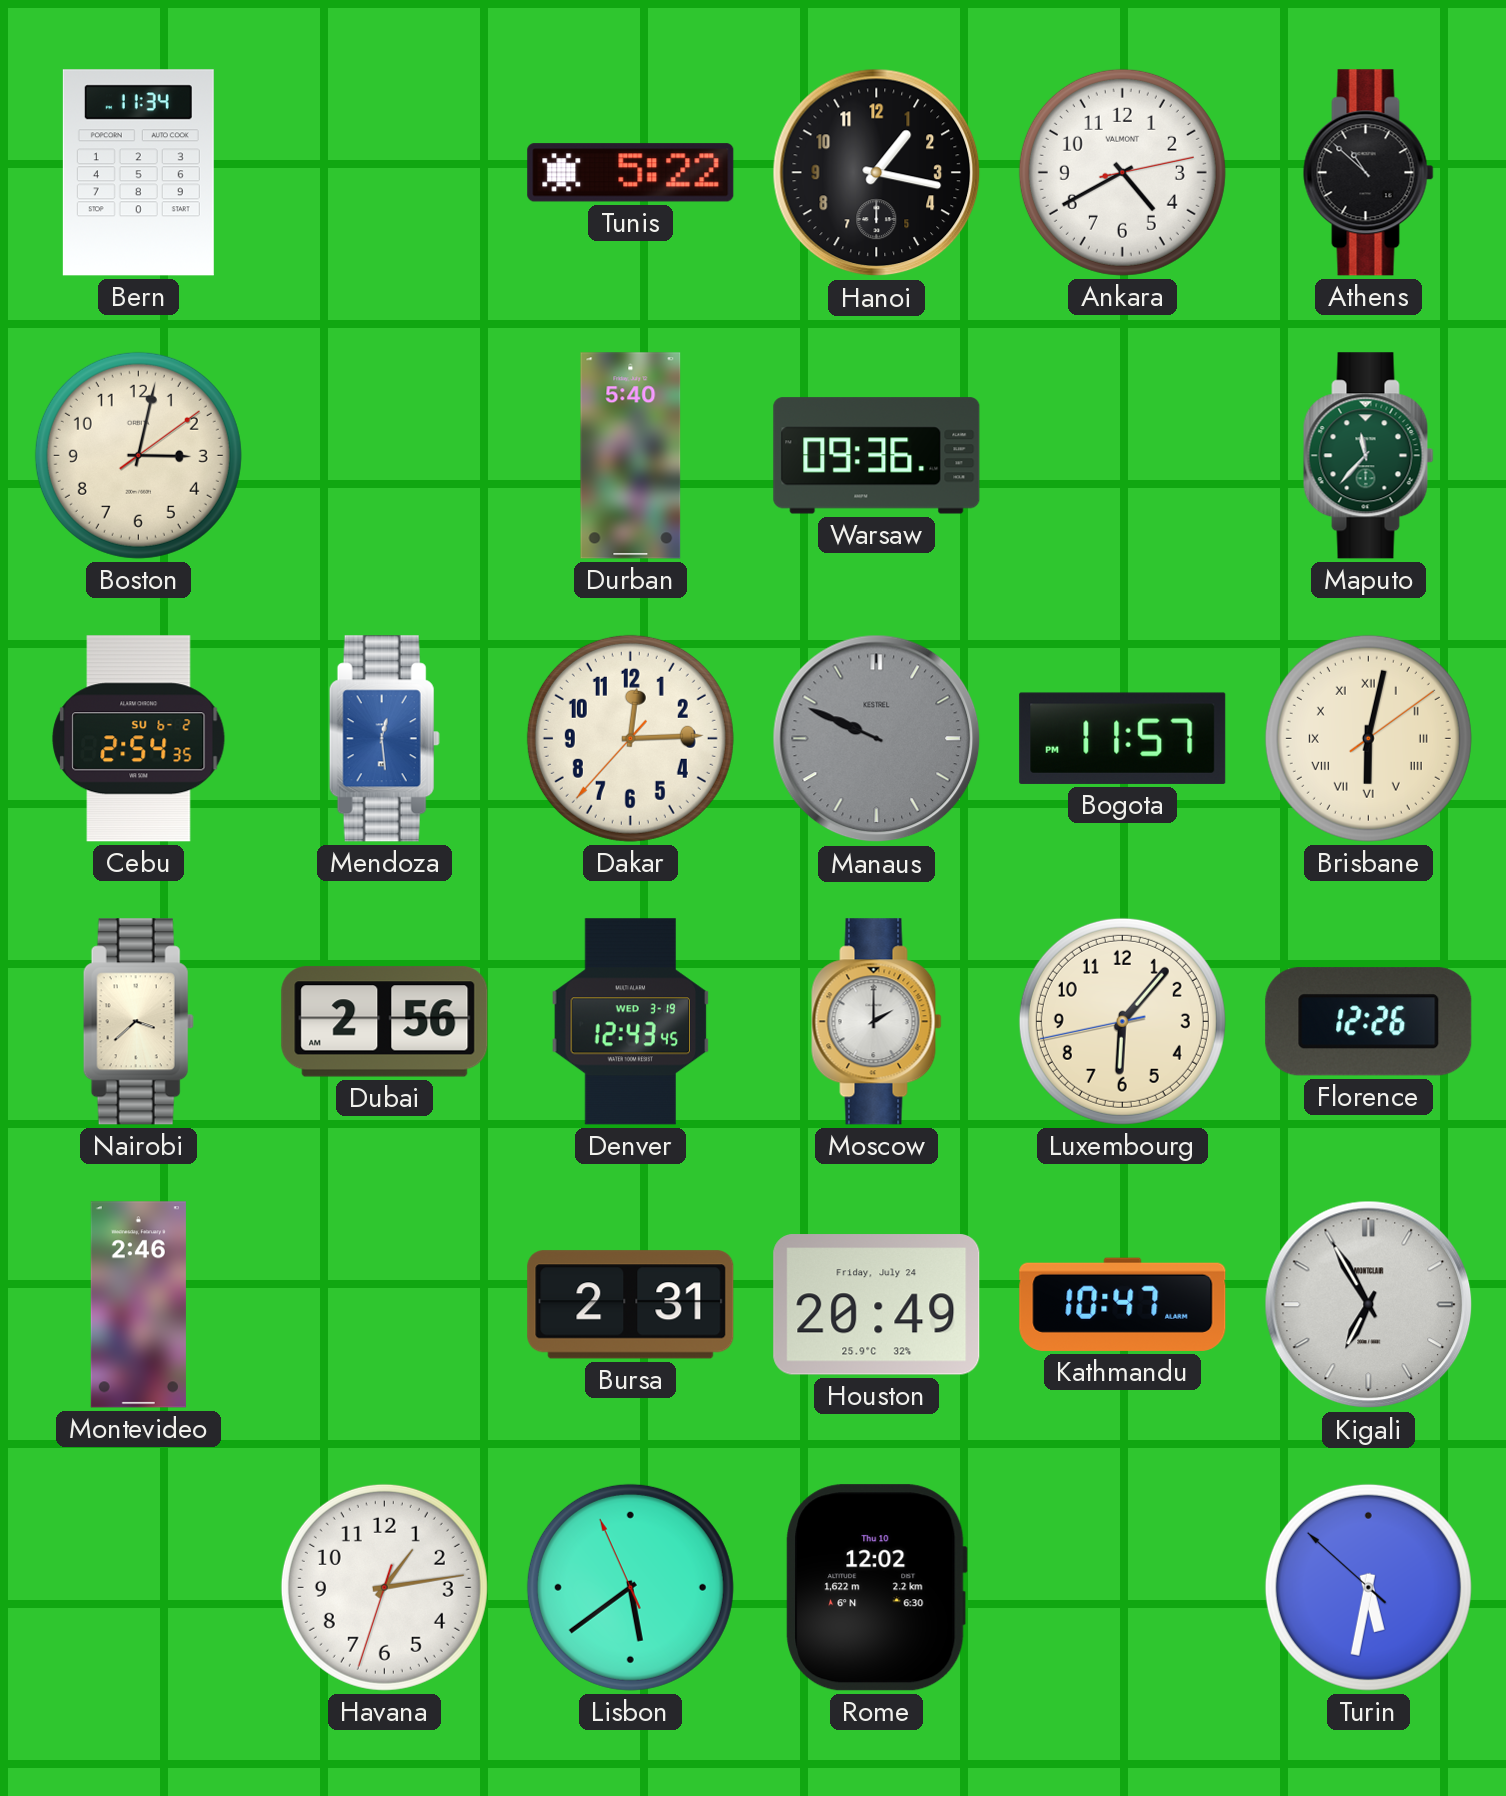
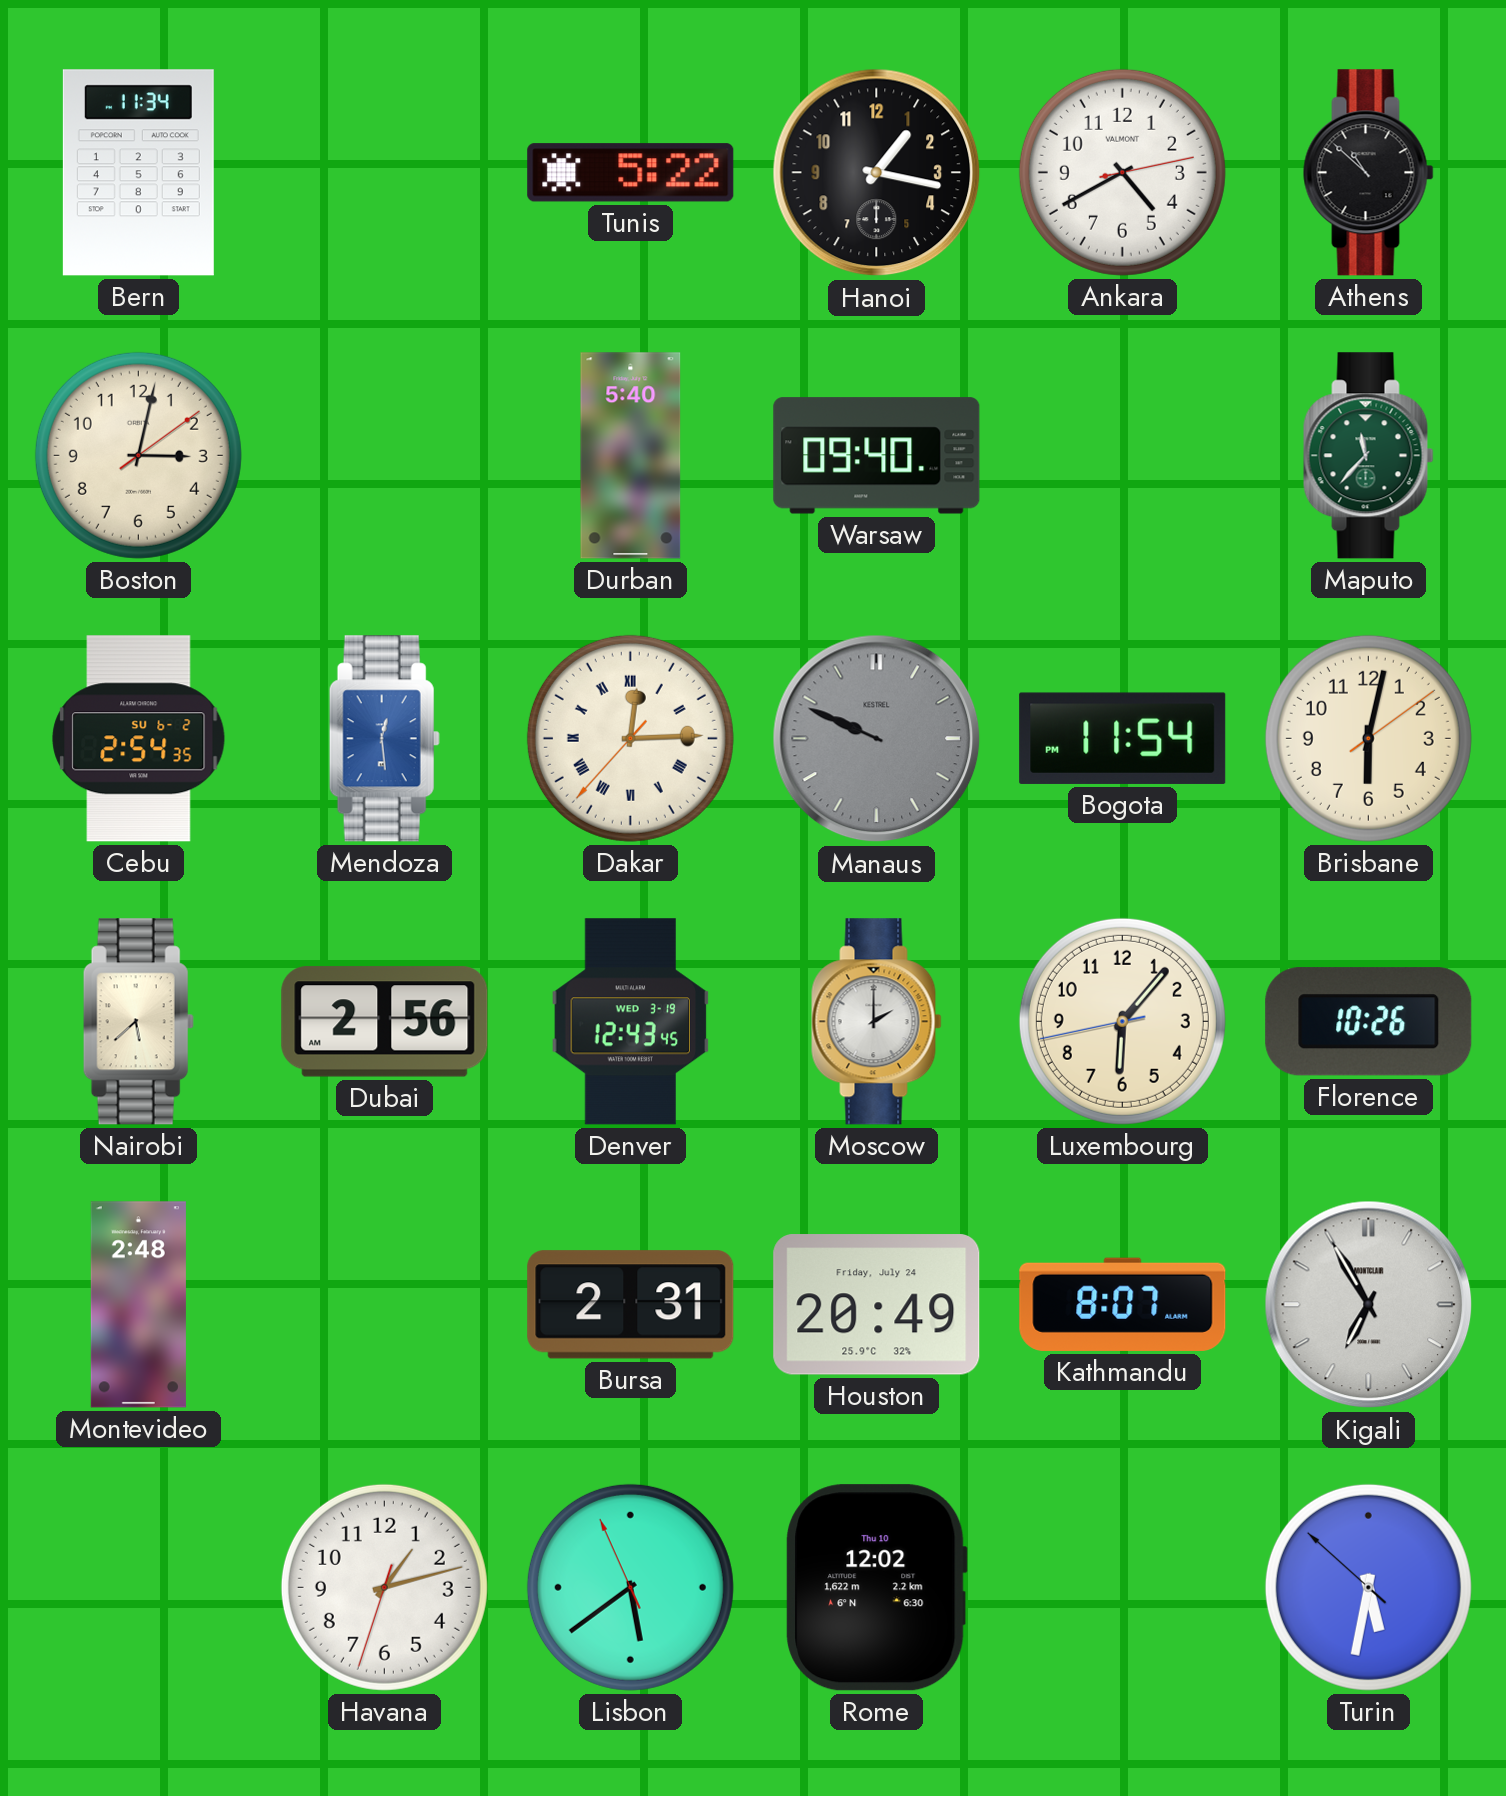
Warsaw: 09:36 -> 09:40
Dakar numerals: Arabic -> Roman
Bogota: 11:57 -> 11:54
Brisbane numerals: Roman -> Arabic
Nairobi: 3:38 -> 5:38
Florence: 12:26 -> 10:26
Montevideo: 2:46 -> 2:48
Kathmandu: 10:47 -> 8:07
Havana: 1:13 -> 1:12
